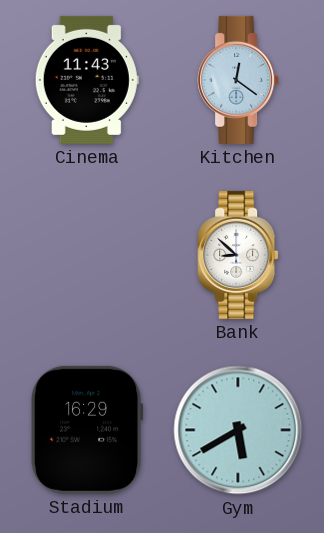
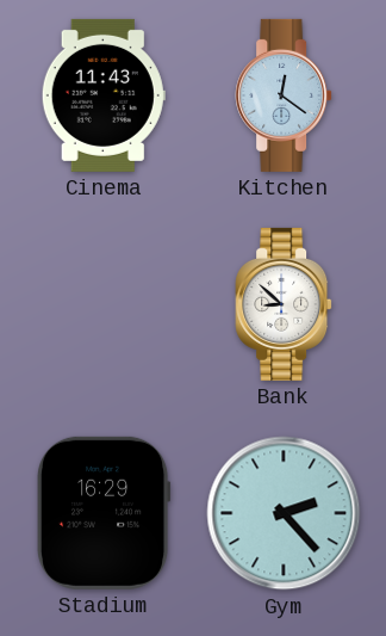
Gym: 5:40 -> 2:23
